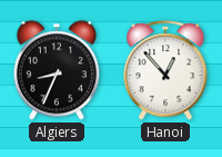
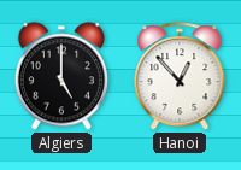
Algiers: 8:34 -> 5:00
